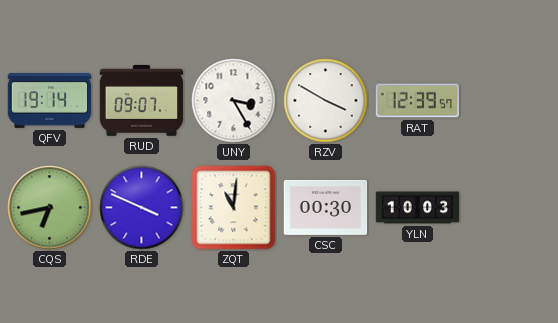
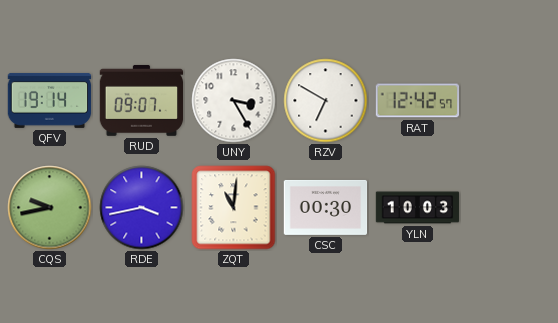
RZV: 3:50 -> 6:50
RAT: 12:39 -> 12:42
CQS: 6:43 -> 9:43
RDE: 3:49 -> 3:43
